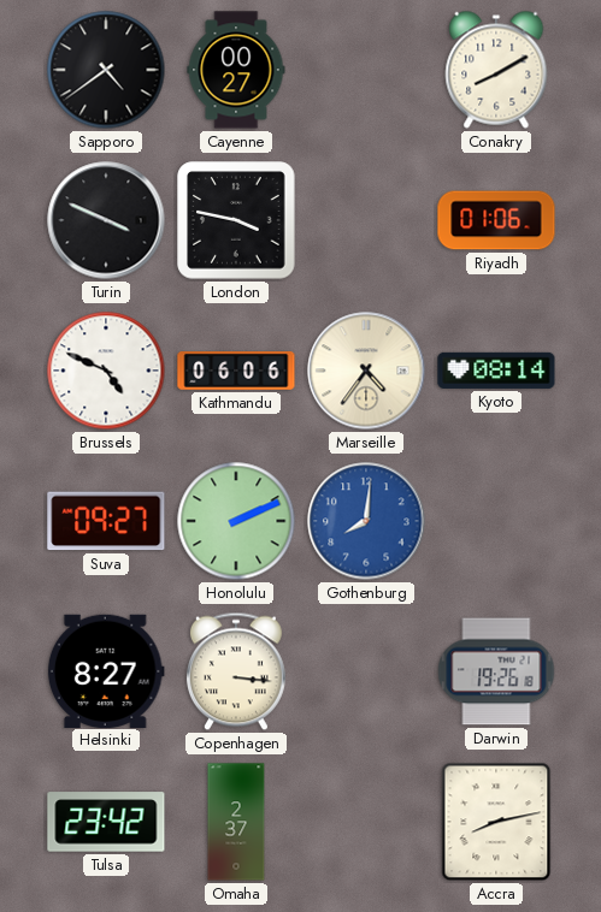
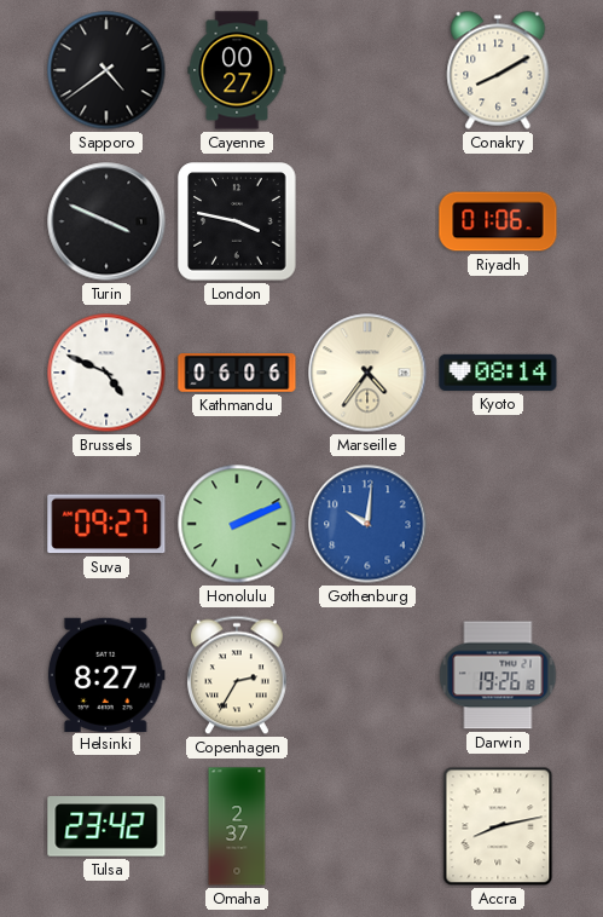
Gothenburg: 8:01 -> 10:01
Copenhagen: 3:16 -> 2:35
